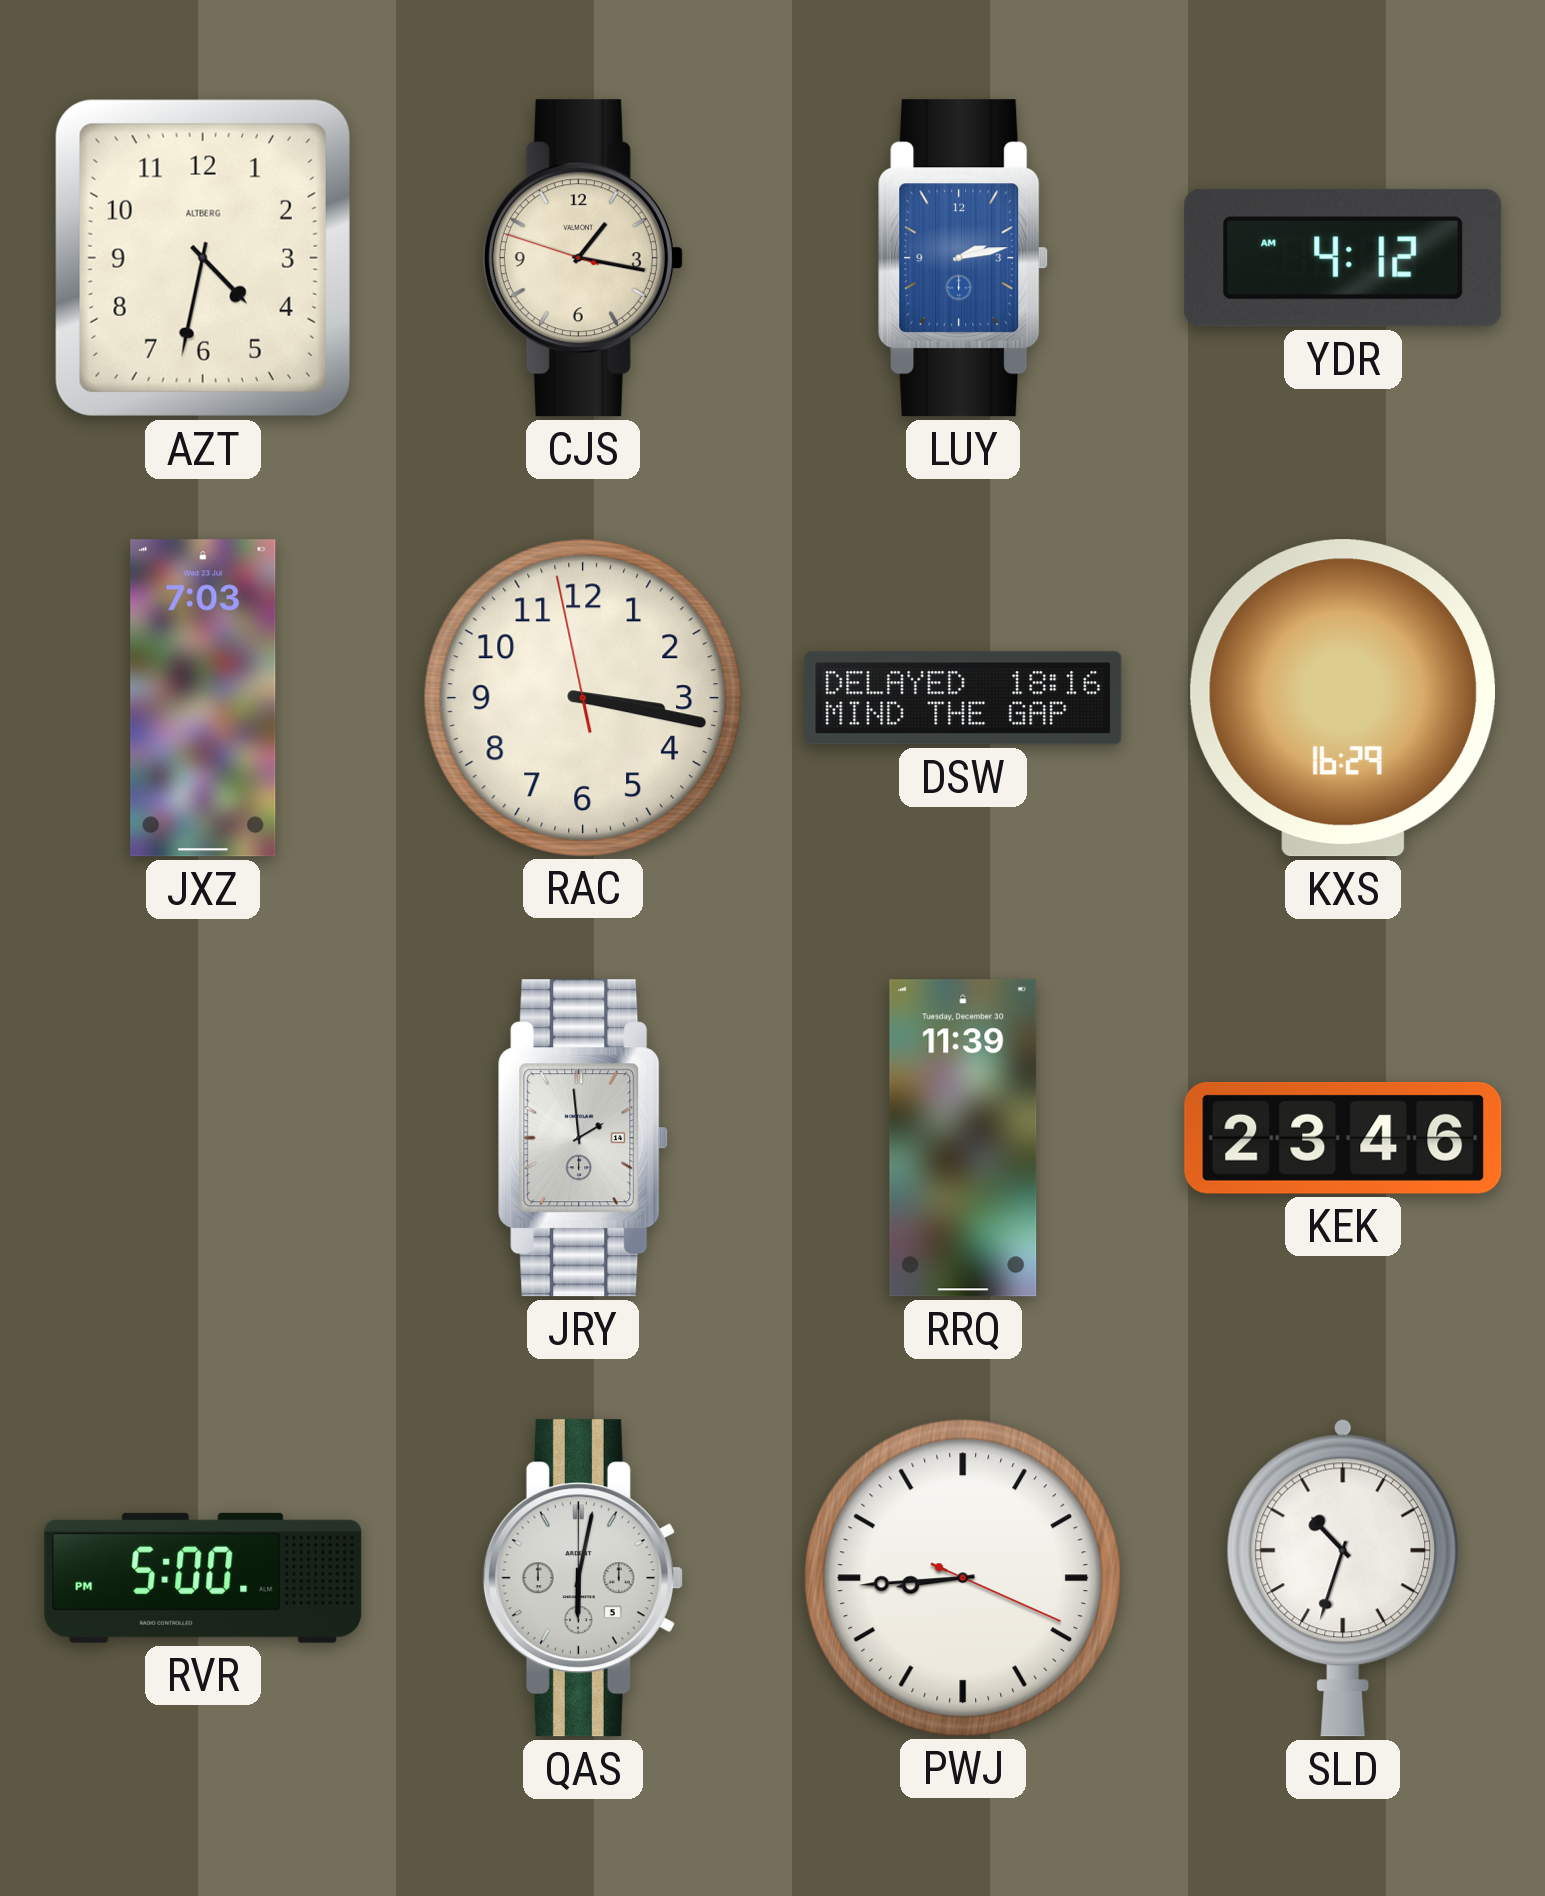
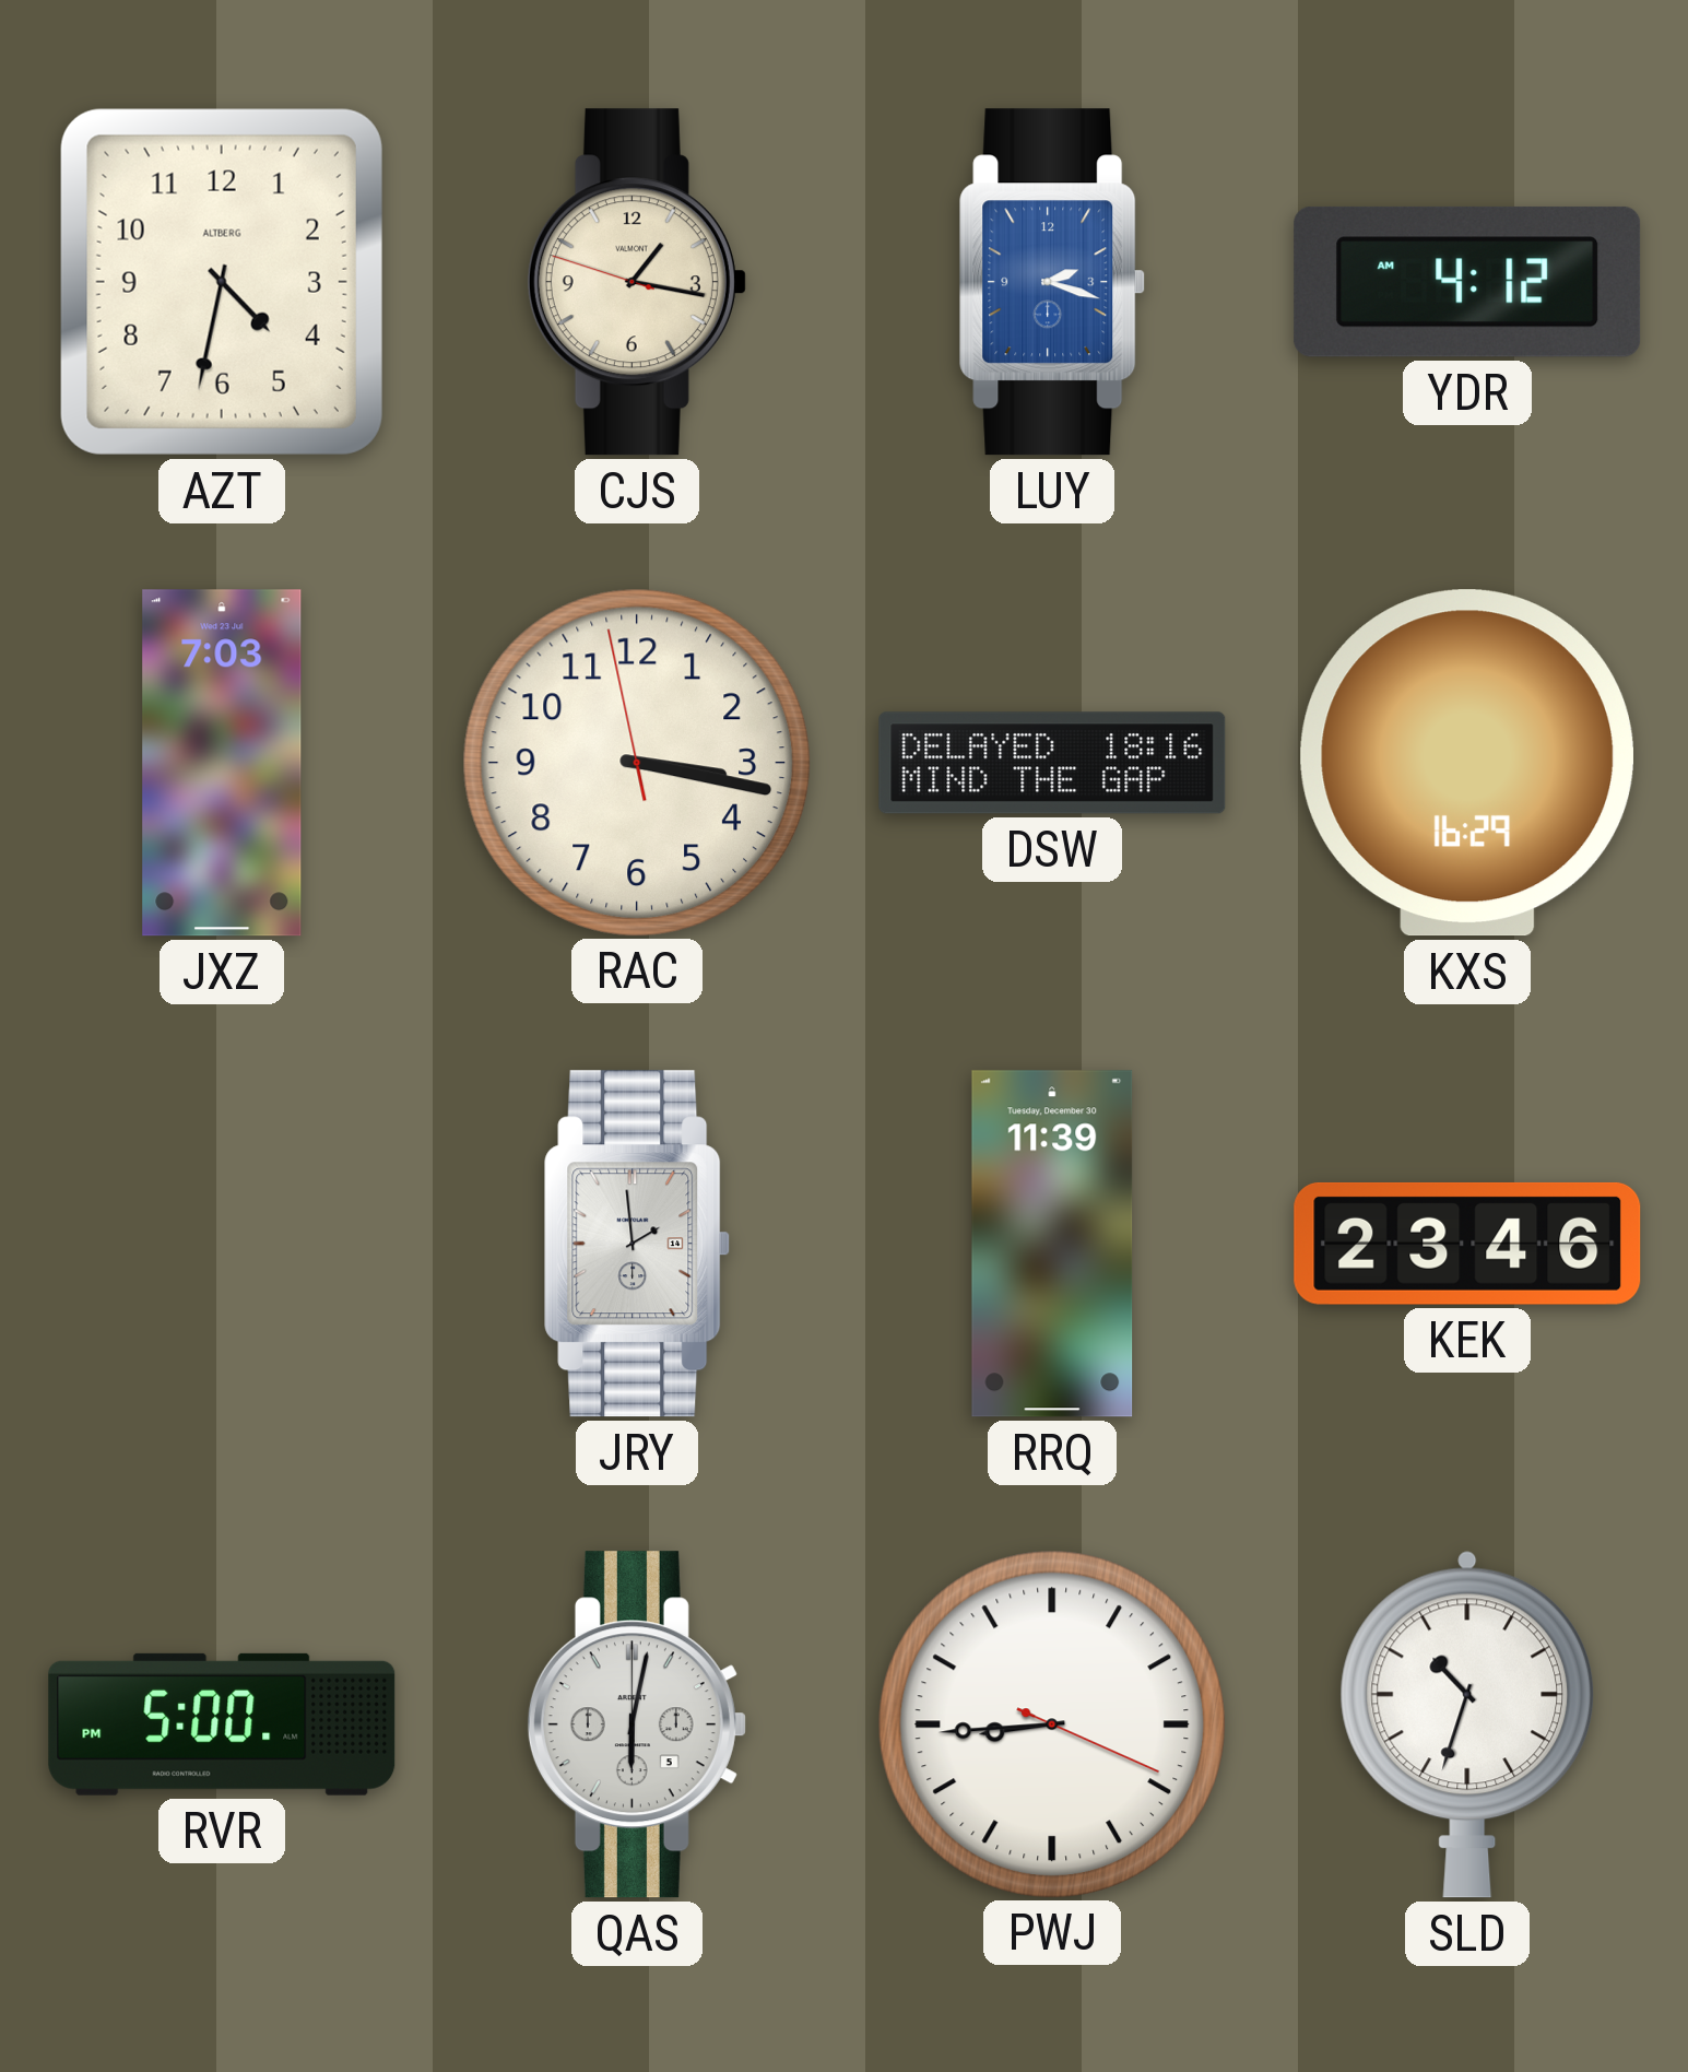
LUY: 2:13 -> 2:18
